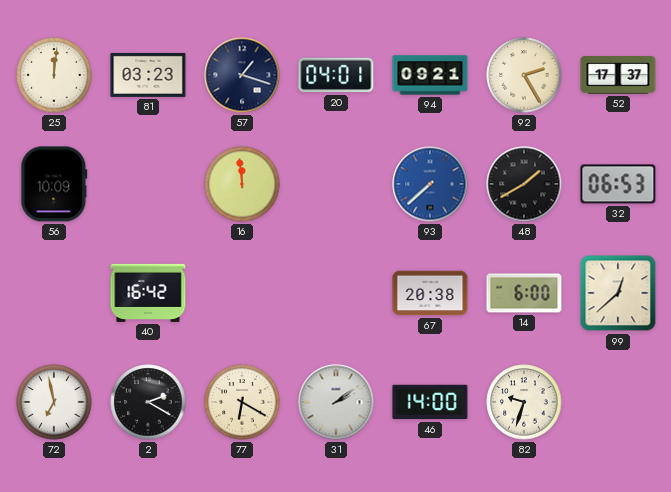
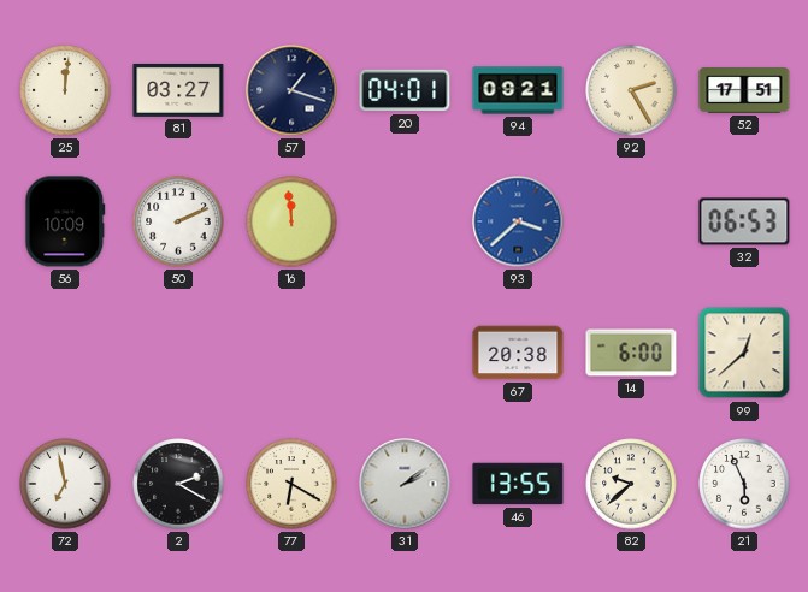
81: 03:23 -> 03:27
52: 17:37 -> 17:51
50: none -> 2:11
93: 7:38 -> 3:38
48: 1:40 -> none
40: 16:42 -> none
46: 14:00 -> 13:55
82: 9:33 -> 9:38
21: none -> 5:56
